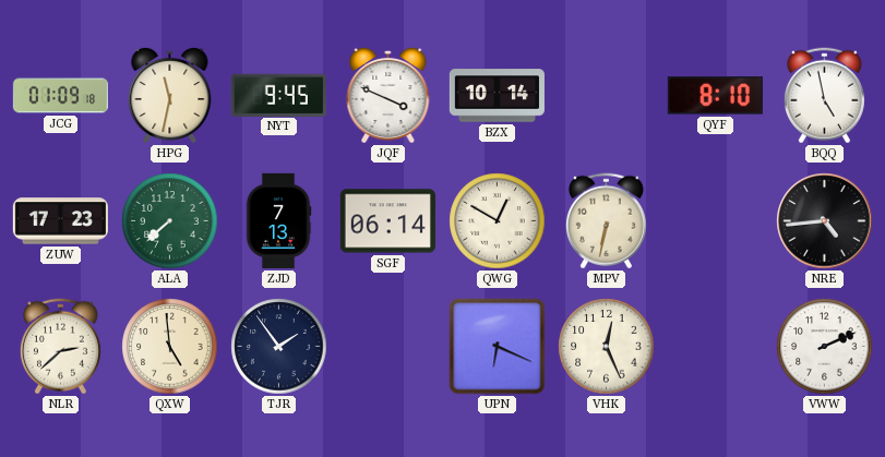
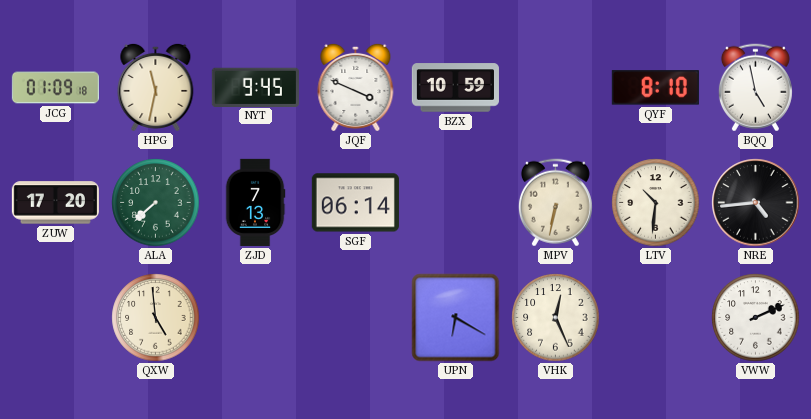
BZX: 10:14 -> 10:59
ZUW: 17:23 -> 17:20
QWG: 12:50 -> none
LTV: none -> 10:31
NLR: 2:38 -> none
TJR: 1:54 -> none
UPN: 6:19 -> 6:20
